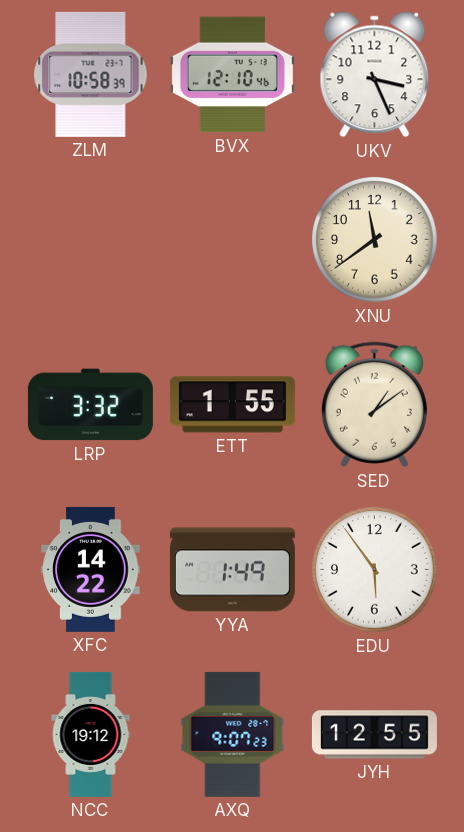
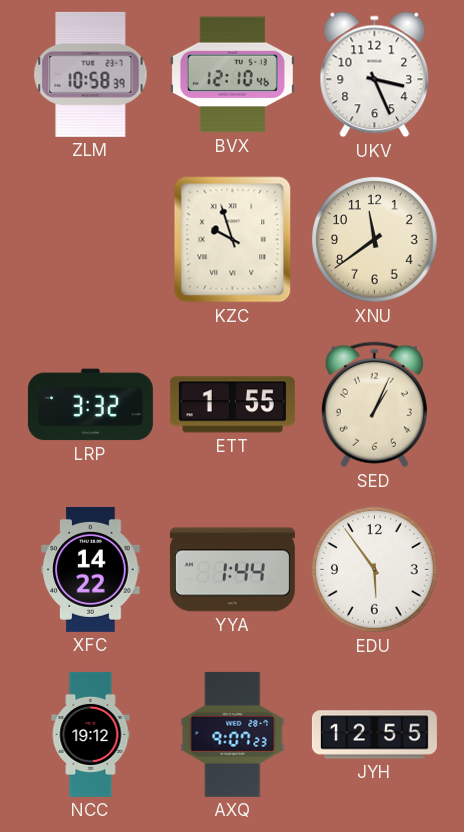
KZC: none -> 9:57
SED: 1:09 -> 1:04
YYA: 1:49 -> 1:44
